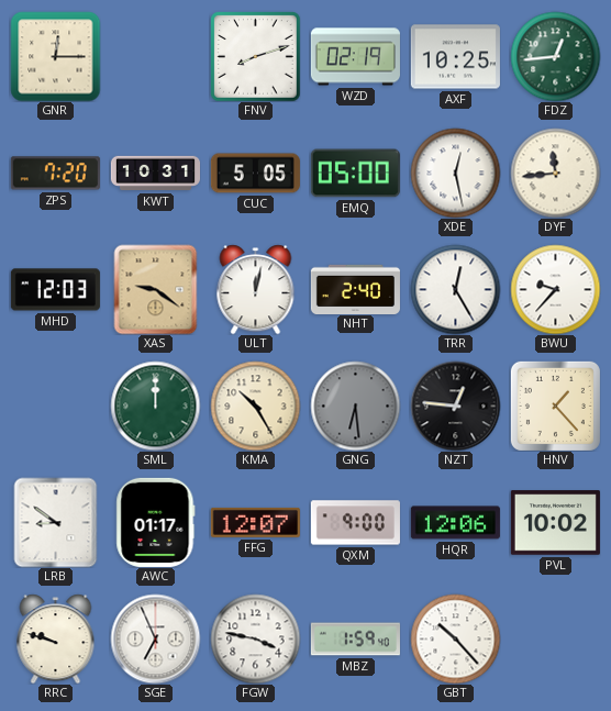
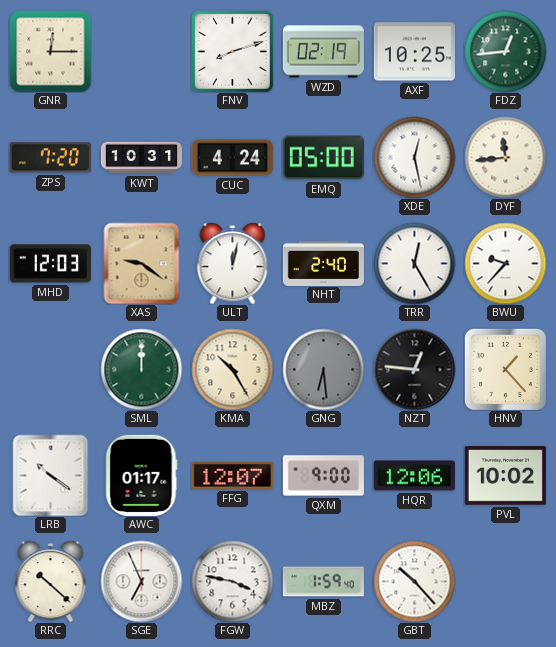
CUC: 5:05 -> 4:24
LRB: 8:51 -> 10:21
RRC: 9:48 -> 10:22
